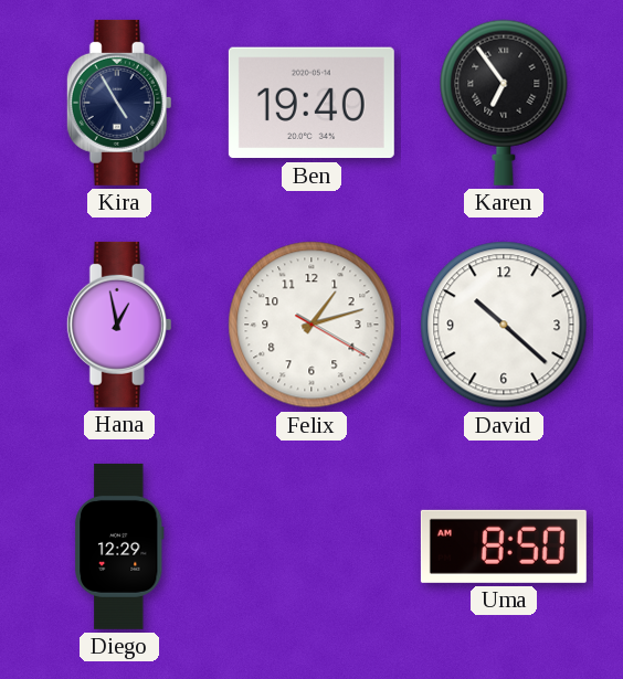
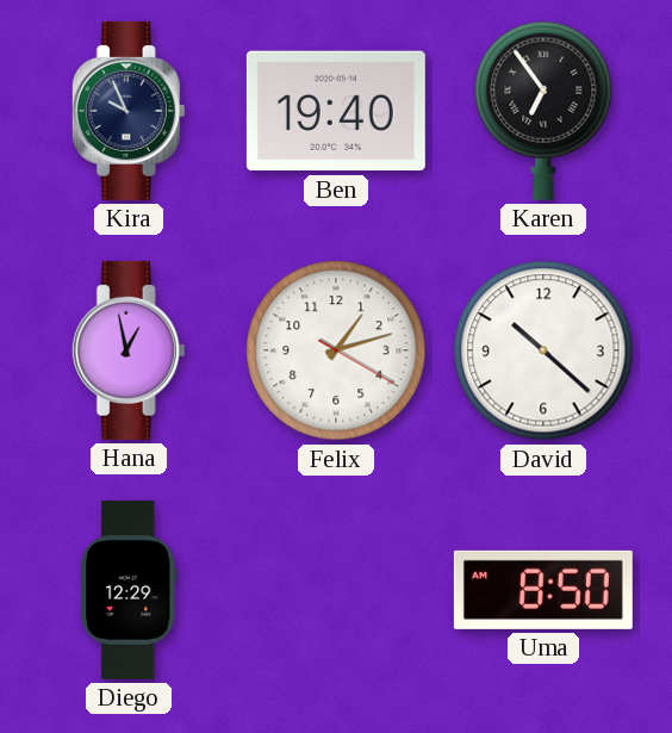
Kira: 4:55 -> 9:56
